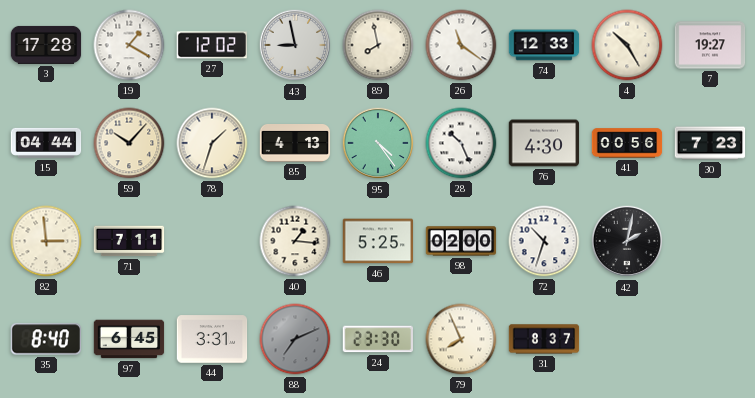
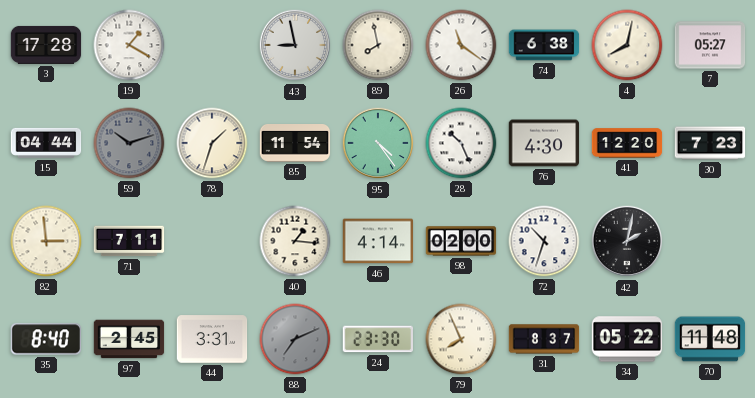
27: 12:02 -> none
74: 12:33 -> 6:38
4: 10:25 -> 8:02
7: 19:27 -> 05:27
59: 10:07 -> 10:12
59 dial: cream -> grey
85: 4:13 -> 11:54
41: 00:56 -> 12:20
46: 5:25 -> 4:14
97: 6:45 -> 2:45
34: none -> 05:22
70: none -> 11:48
